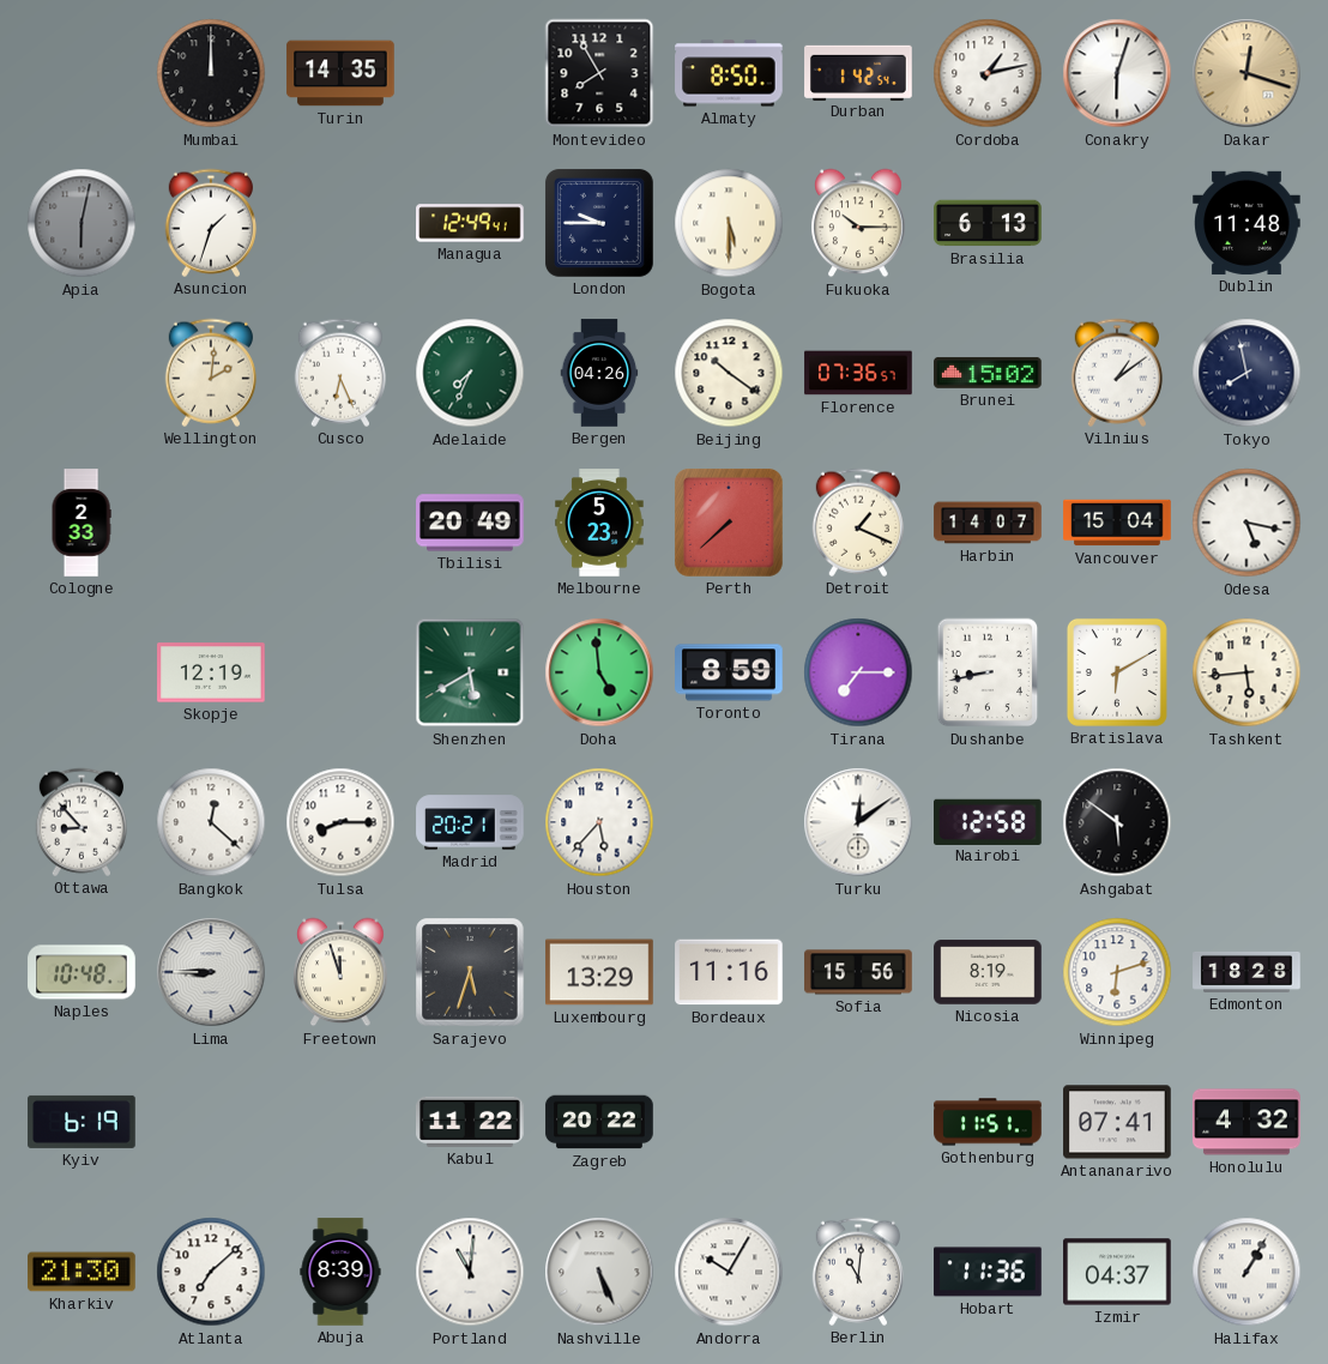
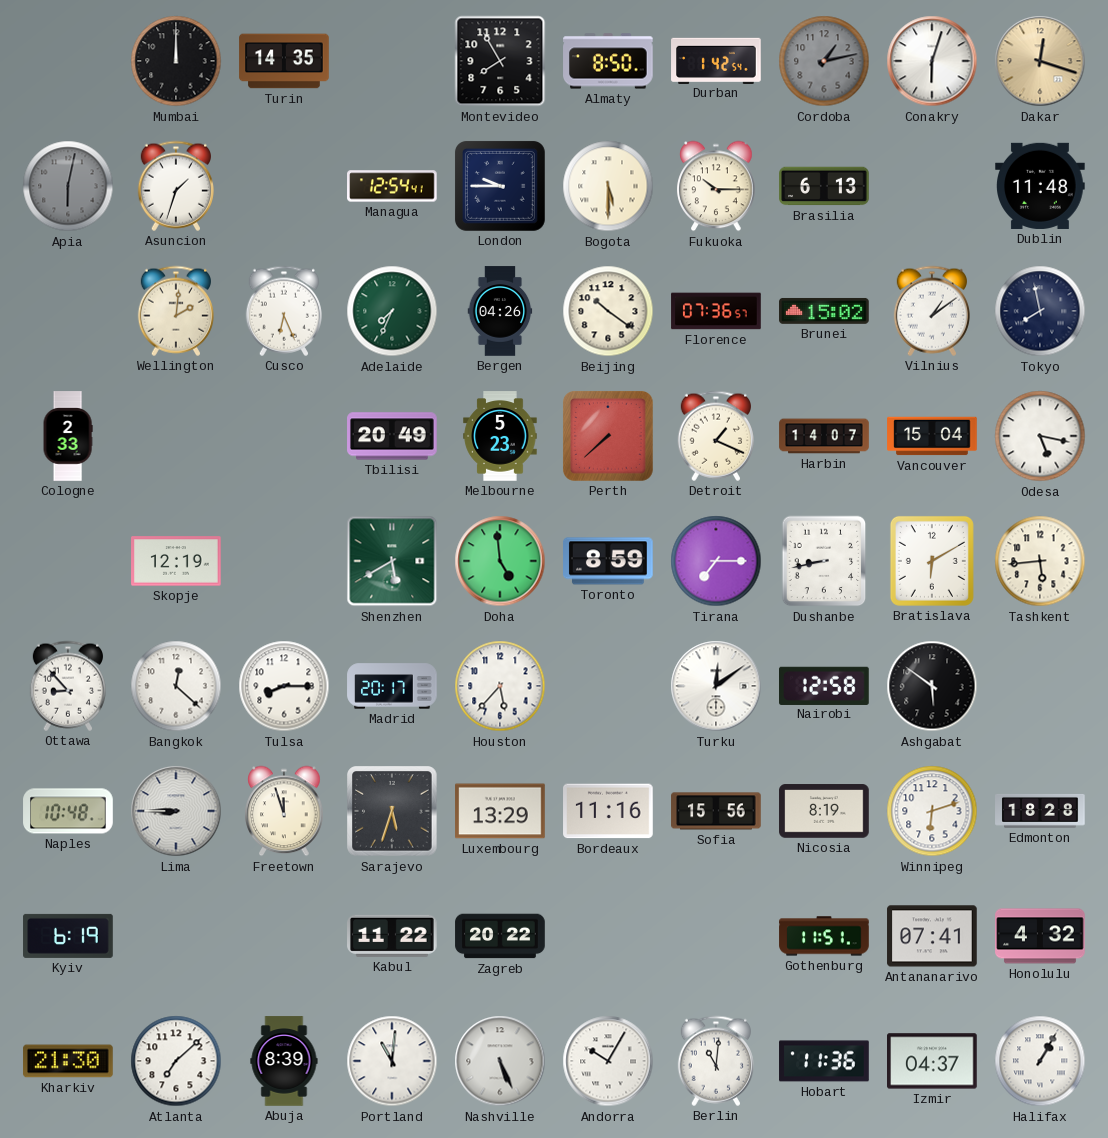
Cordoba dial: white -> grey
Managua: 12:49 -> 12:54
Madrid: 20:21 -> 20:17
